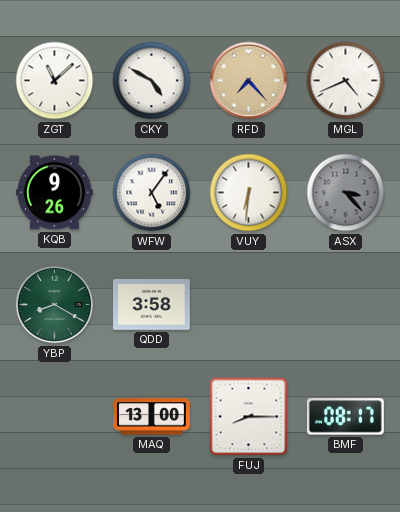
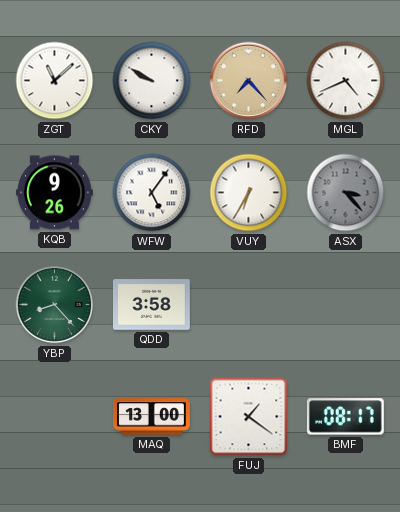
CKY: 4:50 -> 9:50
VUY: 6:31 -> 6:35
YBP: 8:20 -> 8:23
FUJ: 8:15 -> 1:21
